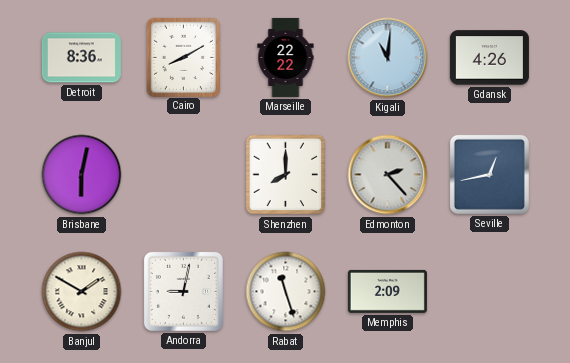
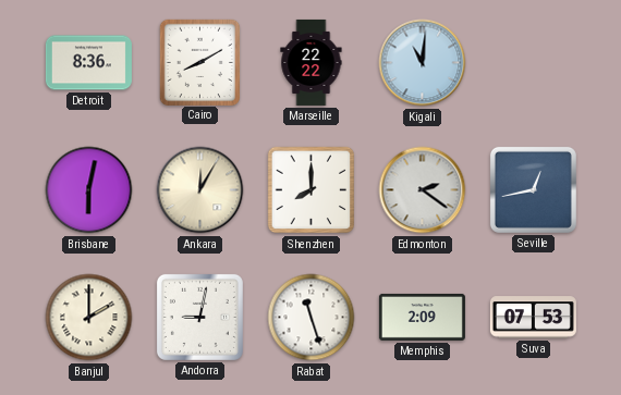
Gdansk: 4:26 -> none
Ankara: none -> 12:05
Edmonton: 2:23 -> 2:21
Banjul: 1:50 -> 2:00
Suva: none -> 07:53
